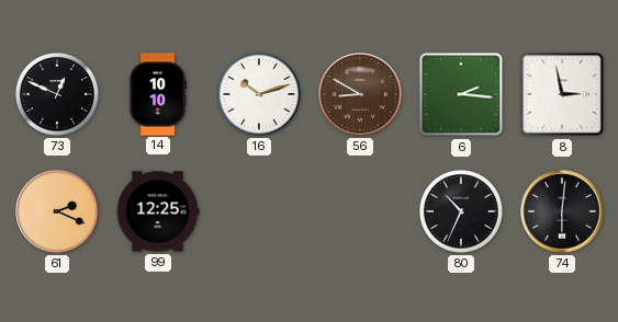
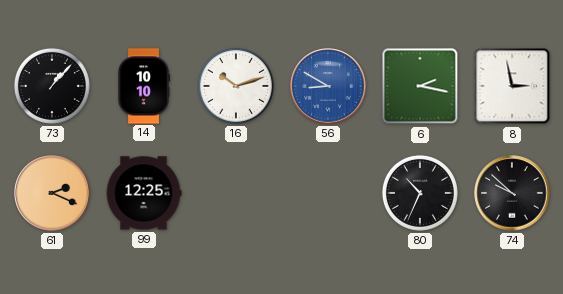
73: 12:49 -> 1:07
56 dial: brown -> blue
6: 2:16 -> 2:17
74: 6:01 -> 9:52
